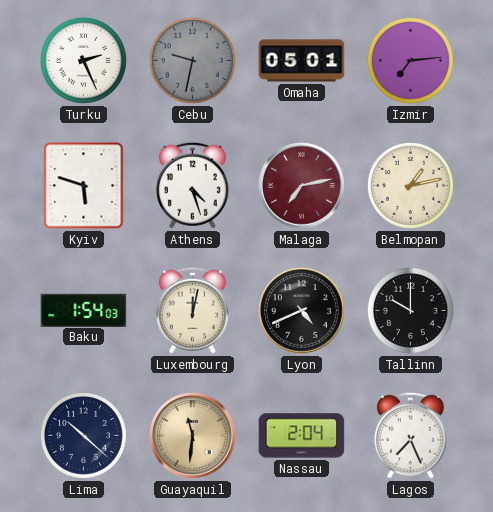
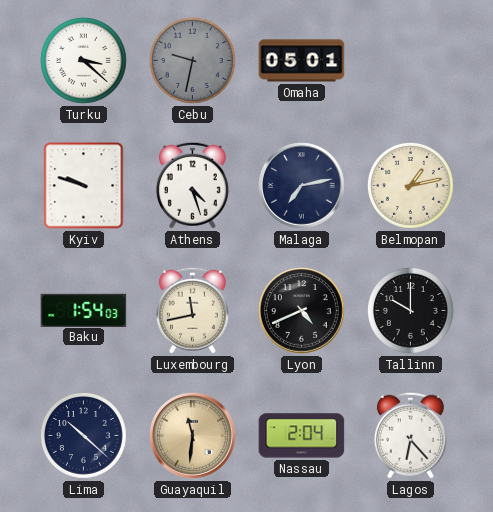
Turku: 2:26 -> 3:22
Izmir: 7:14 -> none
Kyiv: 5:48 -> 9:48
Malaga dial: burgundy -> navy
Luxembourg: 12:02 -> 11:43
Lagos: 7:26 -> 6:23
